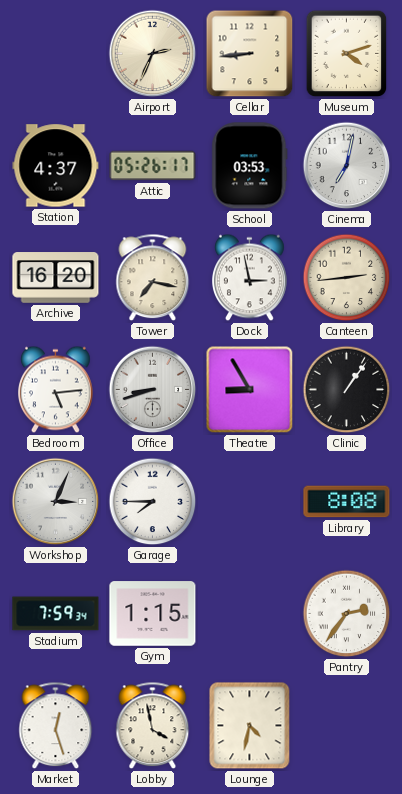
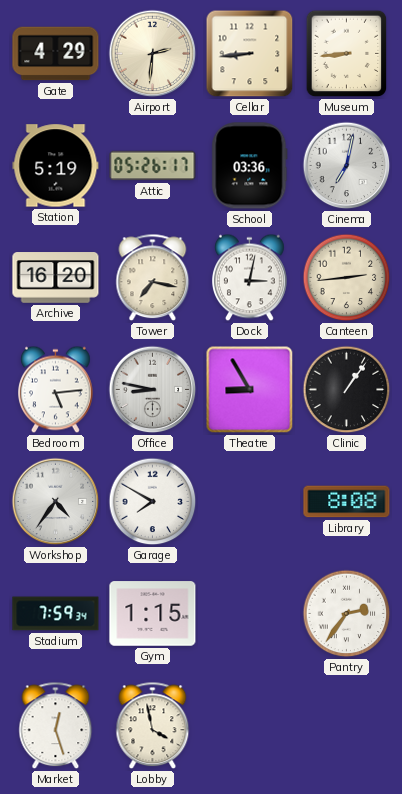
Gate: none -> 4:29
Airport: 2:34 -> 2:31
Museum: 4:12 -> 8:44
Station: 4:37 -> 5:19
School: 03:53 -> 03:36
Dock: 2:58 -> 3:02
Office: 8:42 -> 8:47
Workshop: 3:04 -> 4:36
Garage: 7:45 -> 7:50
Lounge: 4:32 -> none
